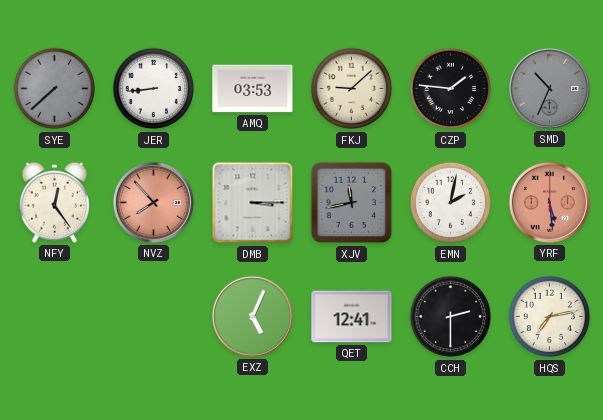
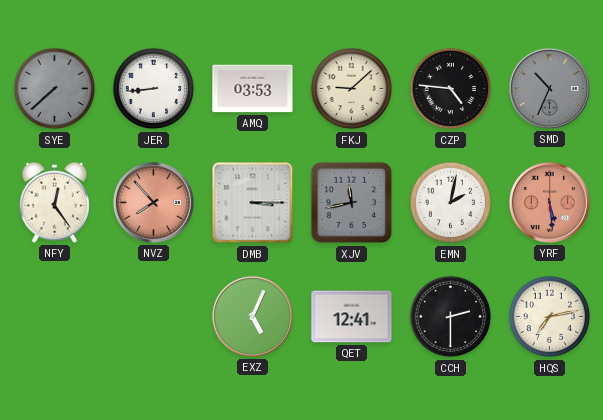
CZP: 1:46 -> 4:46
